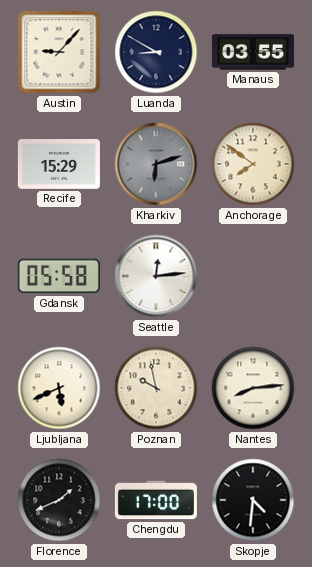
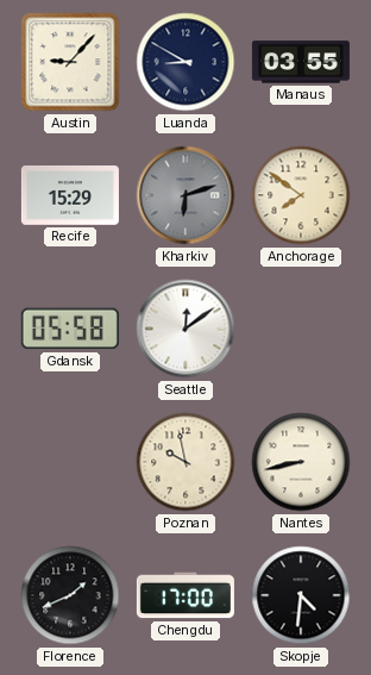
Seattle: 12:14 -> 12:09
Ljubljana: 5:41 -> none
Nantes: 8:14 -> 8:43
